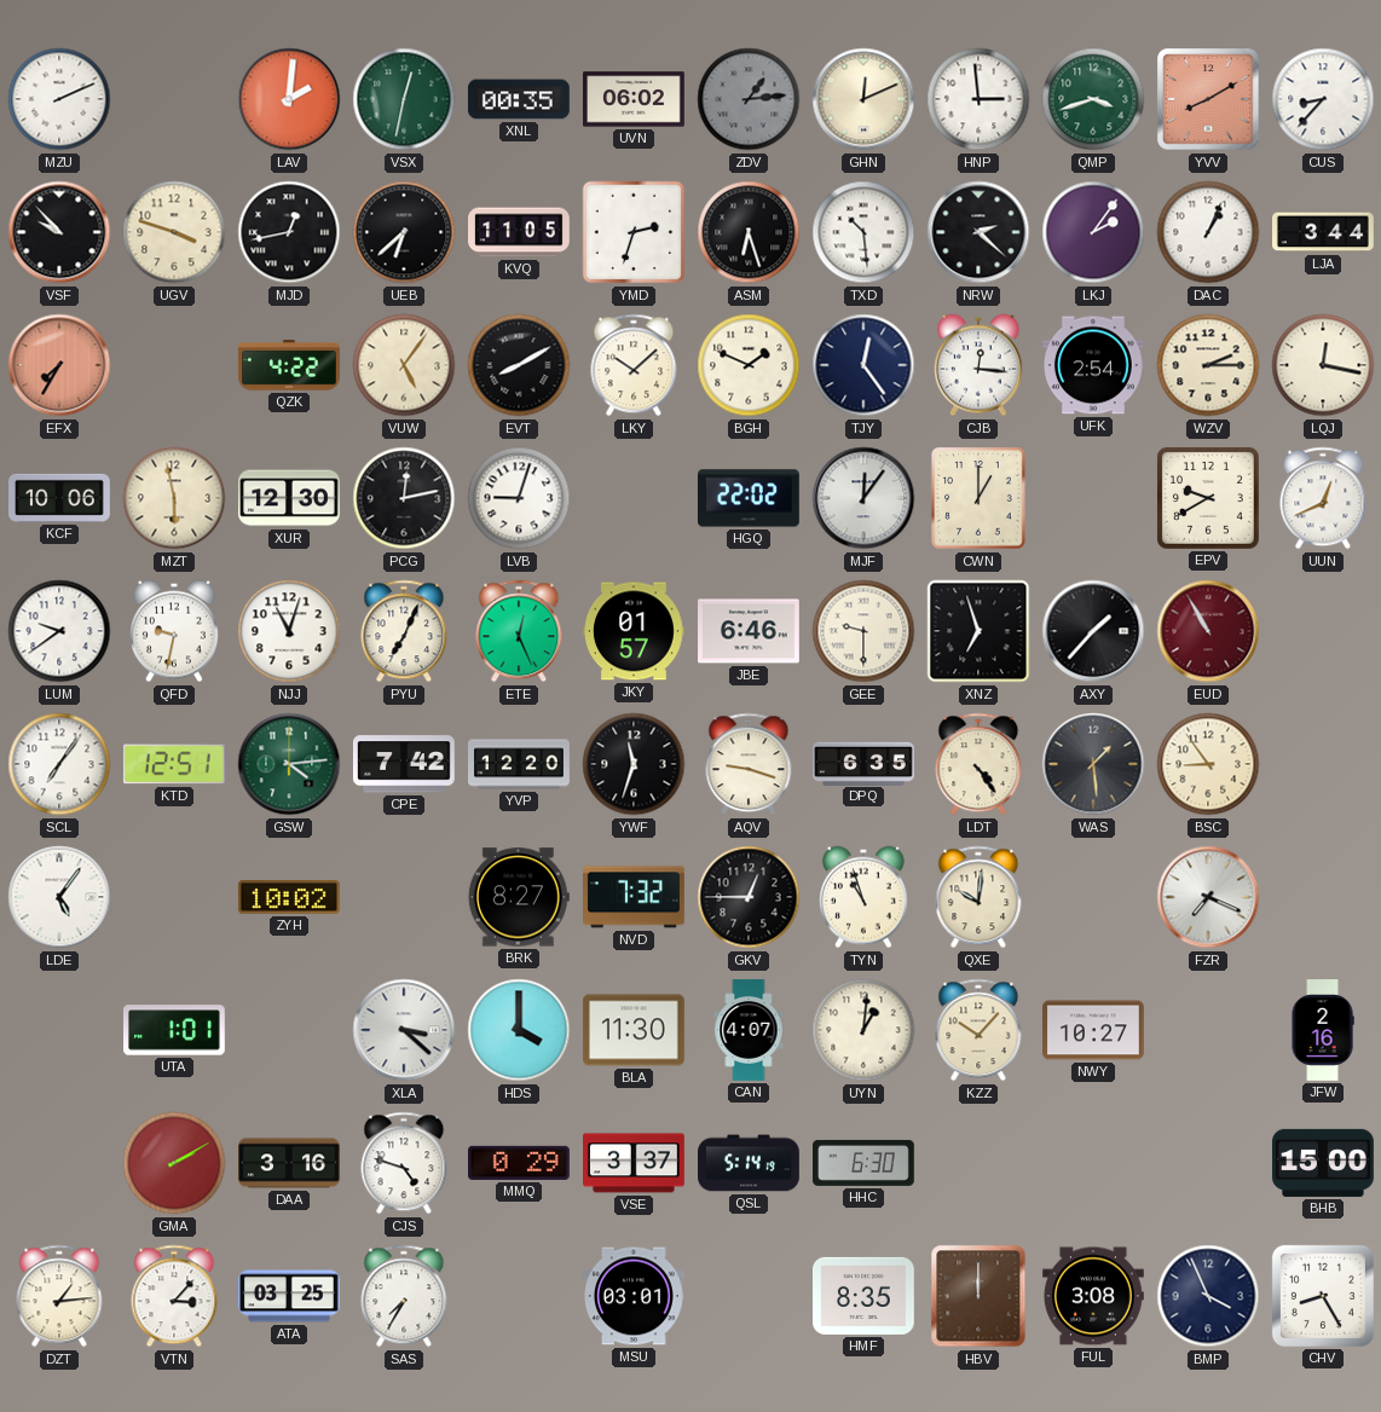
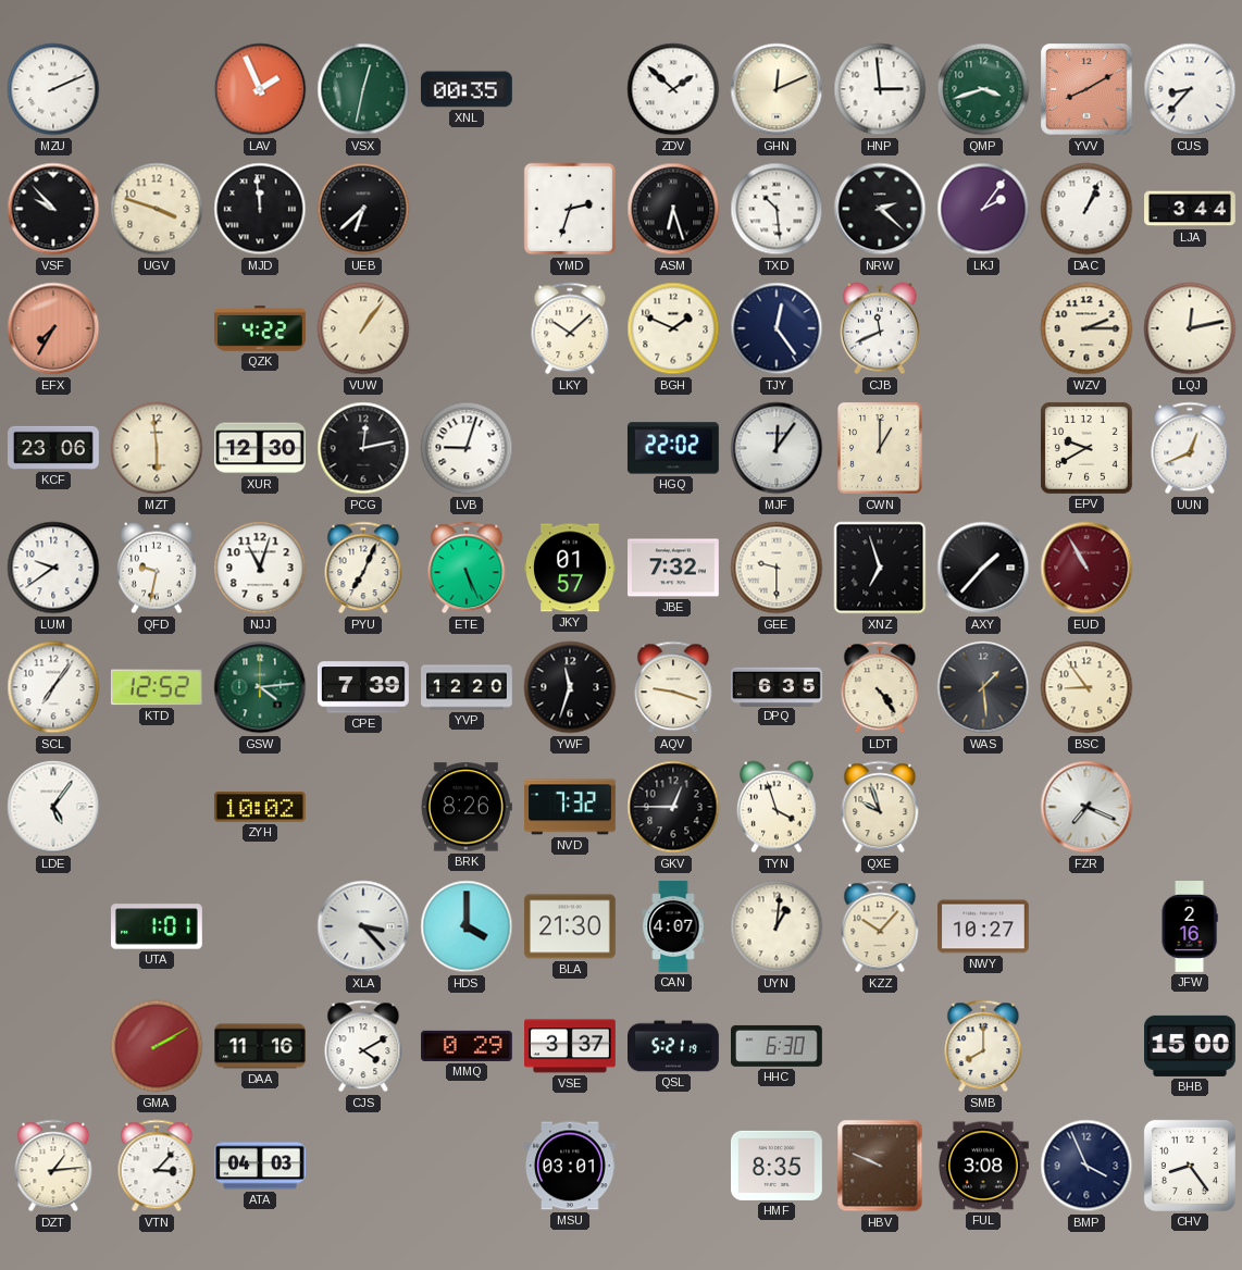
LAV: 2:01 -> 1:56
UVN: 06:02 -> none
ZDV: 1:14 -> 1:52
ZDV dial: grey -> white
MJD: 12:43 -> 11:59
KVQ: 11:05 -> none
VUW: 5:06 -> 1:06
EVT: 8:10 -> none
CJB: 12:16 -> 11:41
UFK: 2:54 -> none
LQJ: 12:17 -> 12:13
KCF: 10:06 -> 23:06
MZT: 5:58 -> 5:59
ETE: 12:26 -> 5:26
JBE: 6:46 -> 7:32
KTD: 12:51 -> 12:52
CPE: 7:42 -> 7:39
BRK: 8:27 -> 8:26
TYN: 10:57 -> 3:57
QXE: 10:01 -> 9:57
XLA: 3:22 -> 3:23
BLA: 11:30 -> 21:30
DAA: 3:16 -> 11:16
CJS: 4:48 -> 4:10
QSL: 5:14 -> 5:21
SMB: none -> 8:00
ATA: 03:25 -> 04:03
SAS: 7:35 -> none
HBV: 12:00 -> 9:49
CHV: 8:25 -> 8:24
